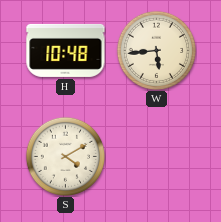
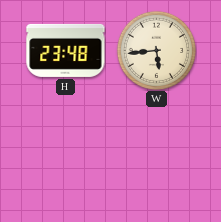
H: 10:48 -> 23:48
S: 4:10 -> none
